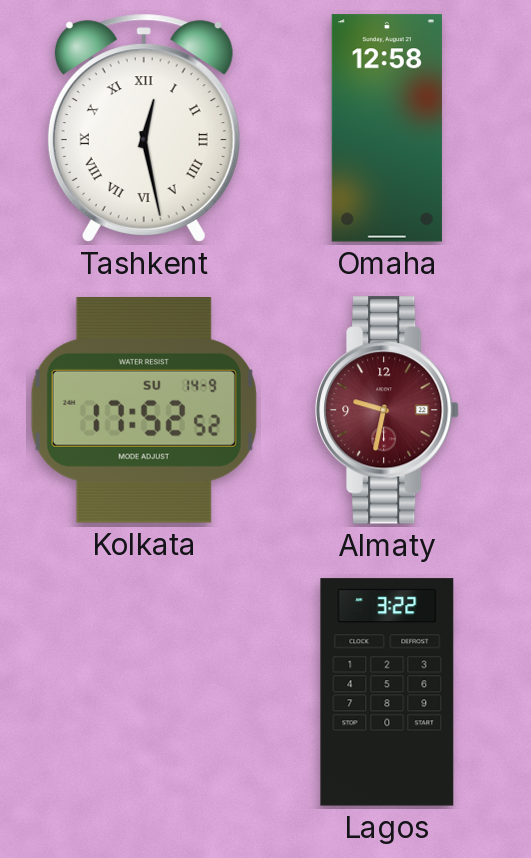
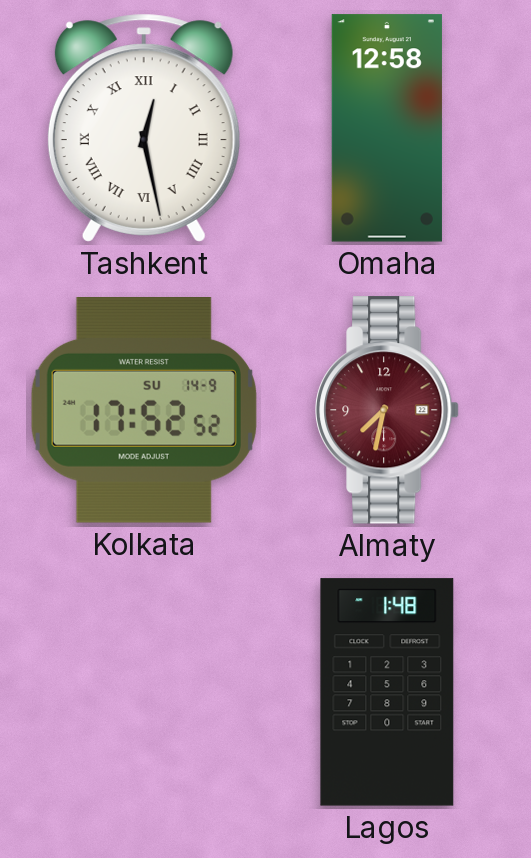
Almaty: 9:32 -> 7:32
Lagos: 3:22 -> 1:48
